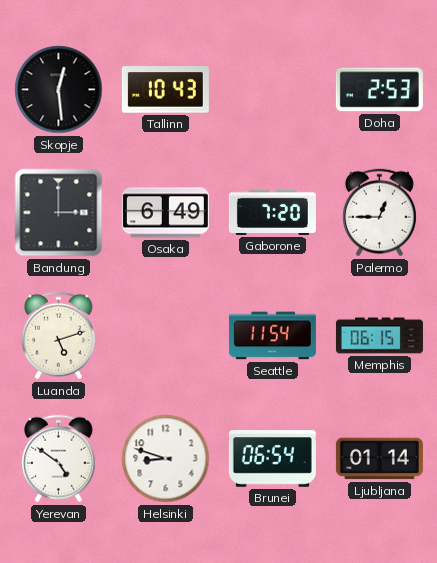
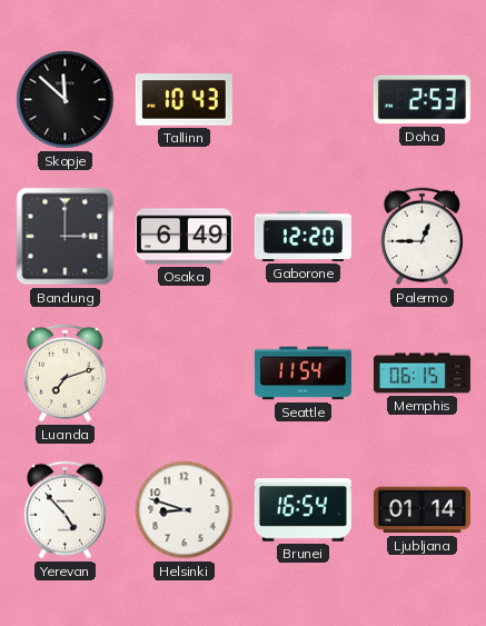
Skopje: 12:29 -> 11:52
Gaborone: 7:20 -> 12:20
Luanda: 5:12 -> 7:12
Yerevan: 4:51 -> 4:53
Brunei: 06:54 -> 16:54
